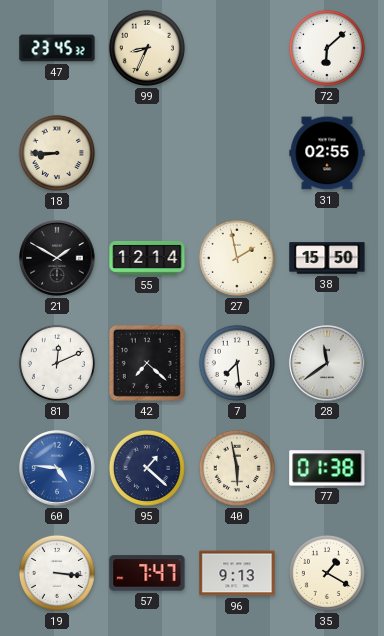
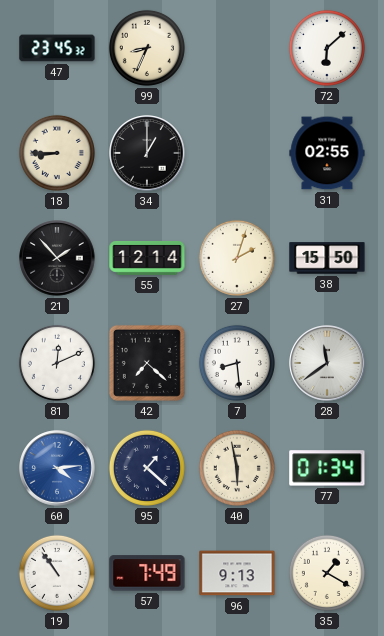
34: none -> 1:00
21: 1:50 -> 1:53
27: 1:58 -> 2:03
7: 7:29 -> 8:29
60: 4:46 -> 4:14
77: 01:38 -> 01:34
19: 3:16 -> 10:54
57: 7:47 -> 7:49
